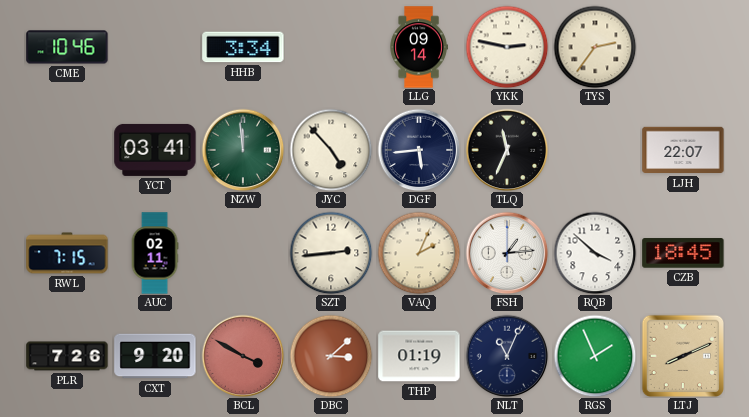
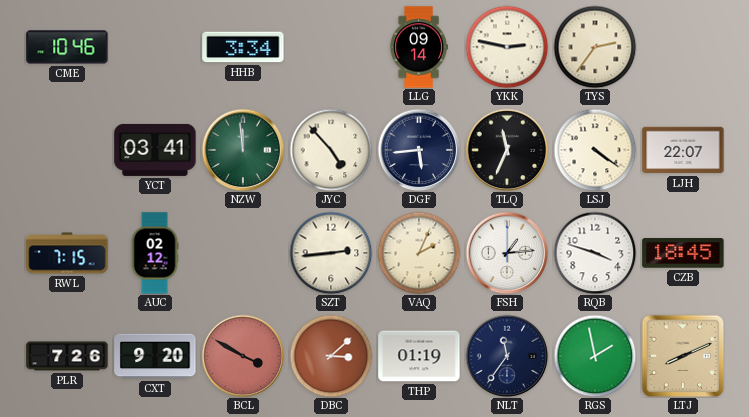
LSJ: none -> 4:21
AUC: 02:11 -> 02:12
RQB: 3:52 -> 3:48
NLT: 11:04 -> 11:36
RGS: 1:56 -> 1:58
